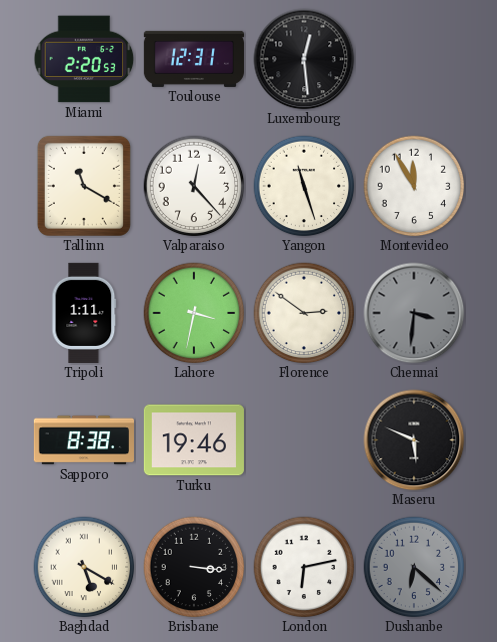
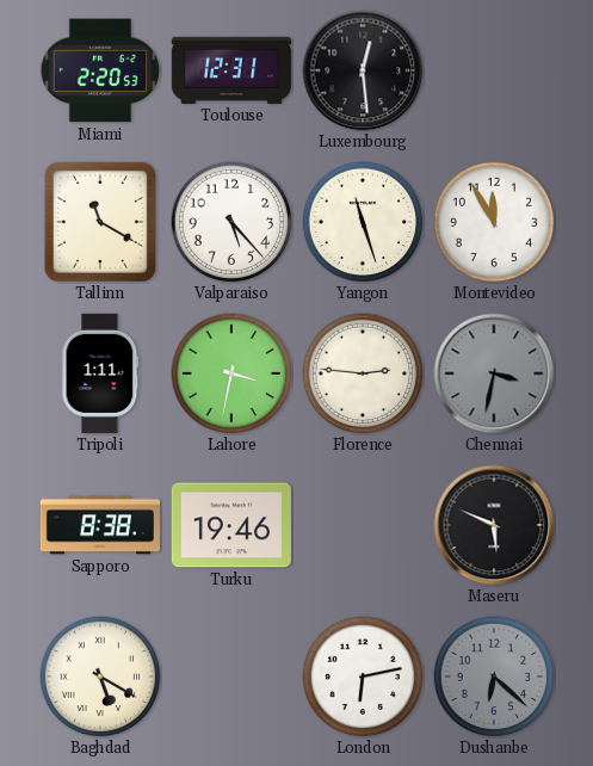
Valparaiso: 12:23 -> 5:23
Florence: 2:51 -> 2:46
Chennai: 3:31 -> 3:32
Brisbane: 3:16 -> none
